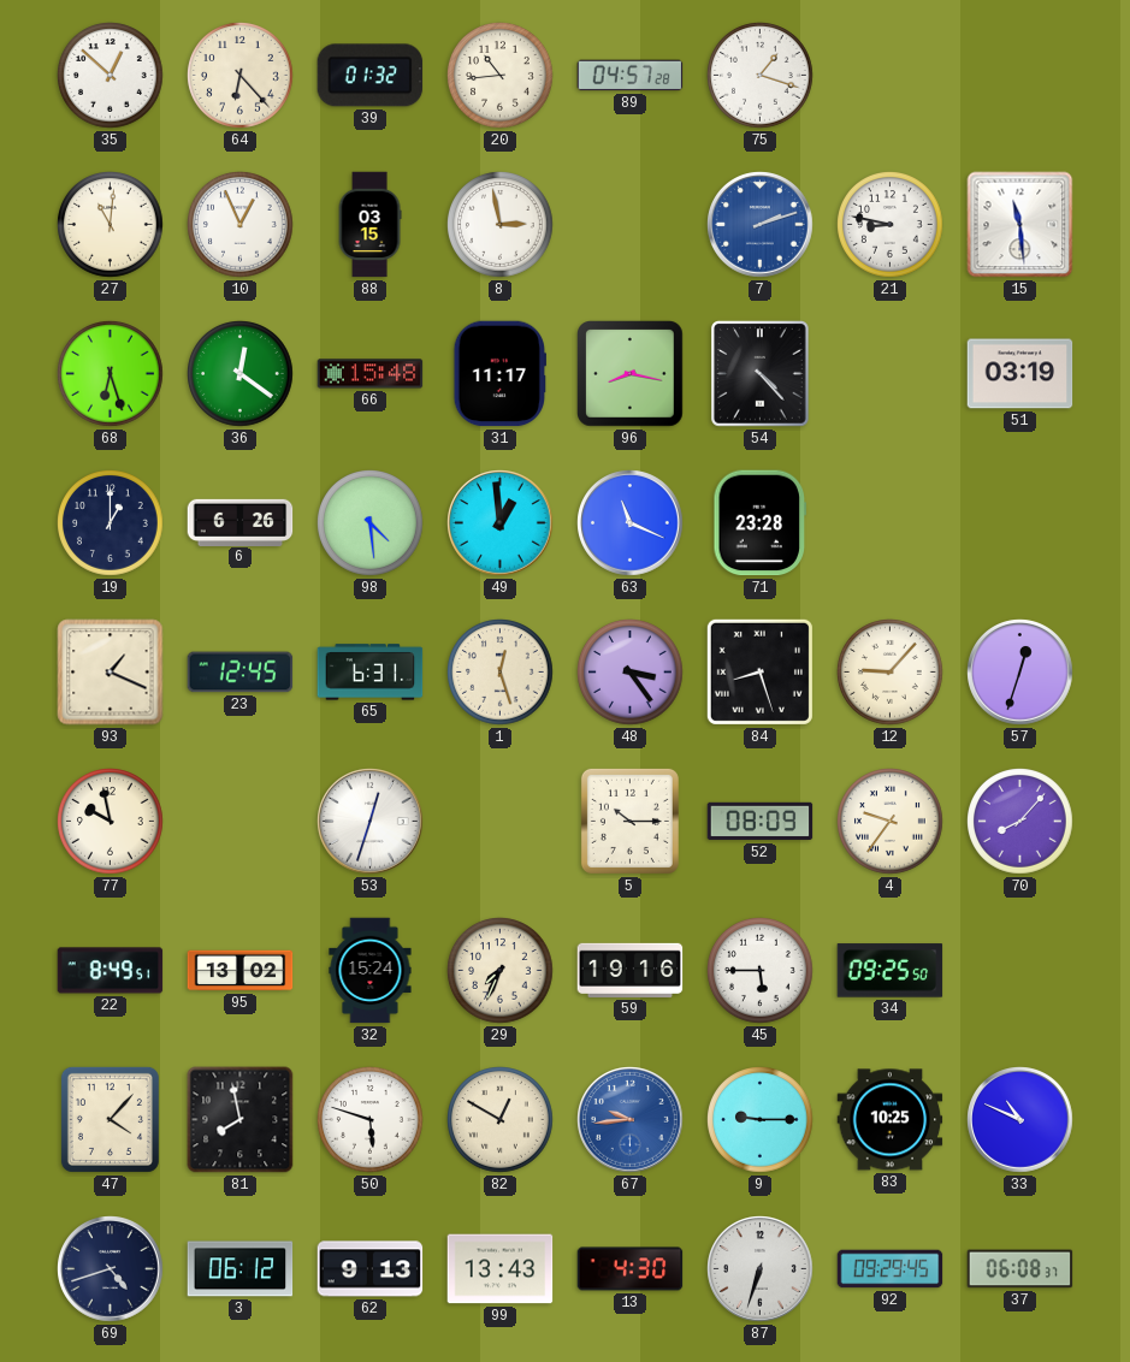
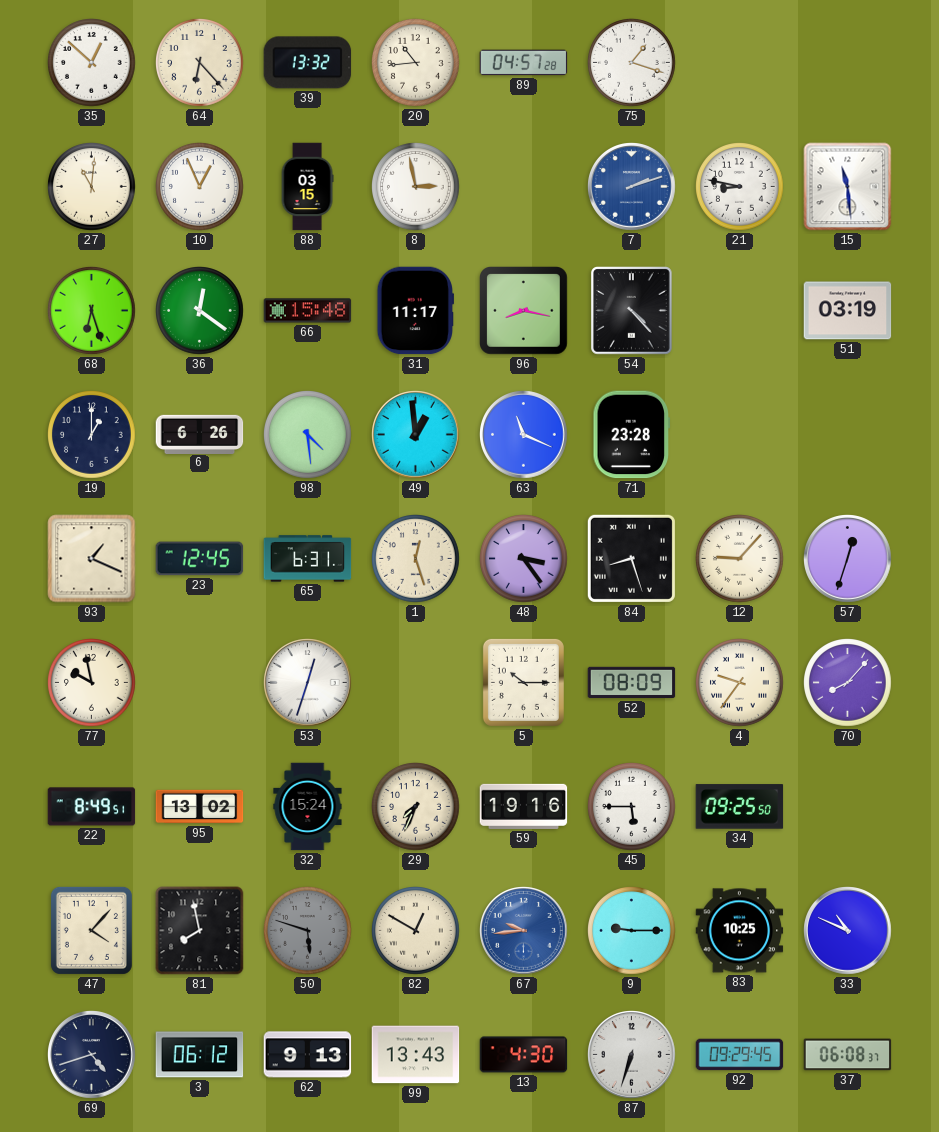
39: 01:32 -> 13:32
50 dial: white -> grey
